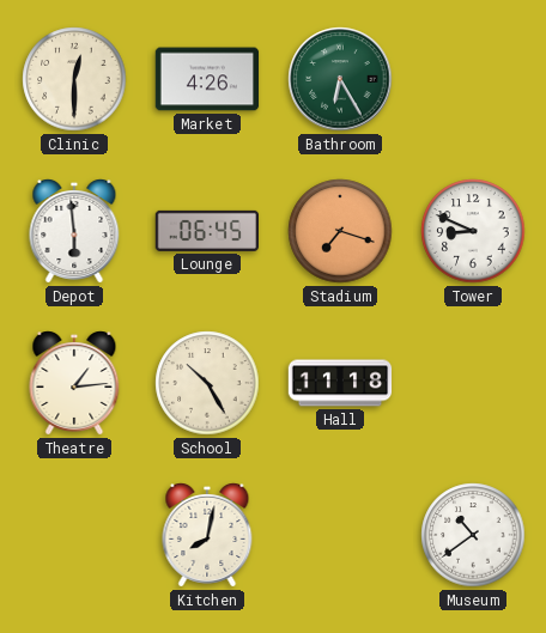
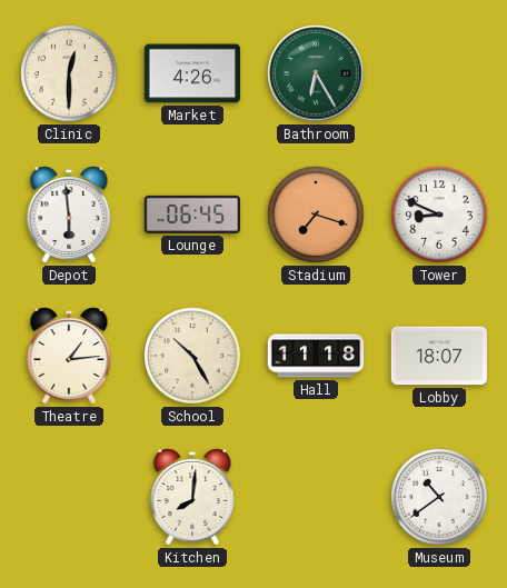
Lobby: none -> 18:07
Kitchen: 8:02 -> 8:01
